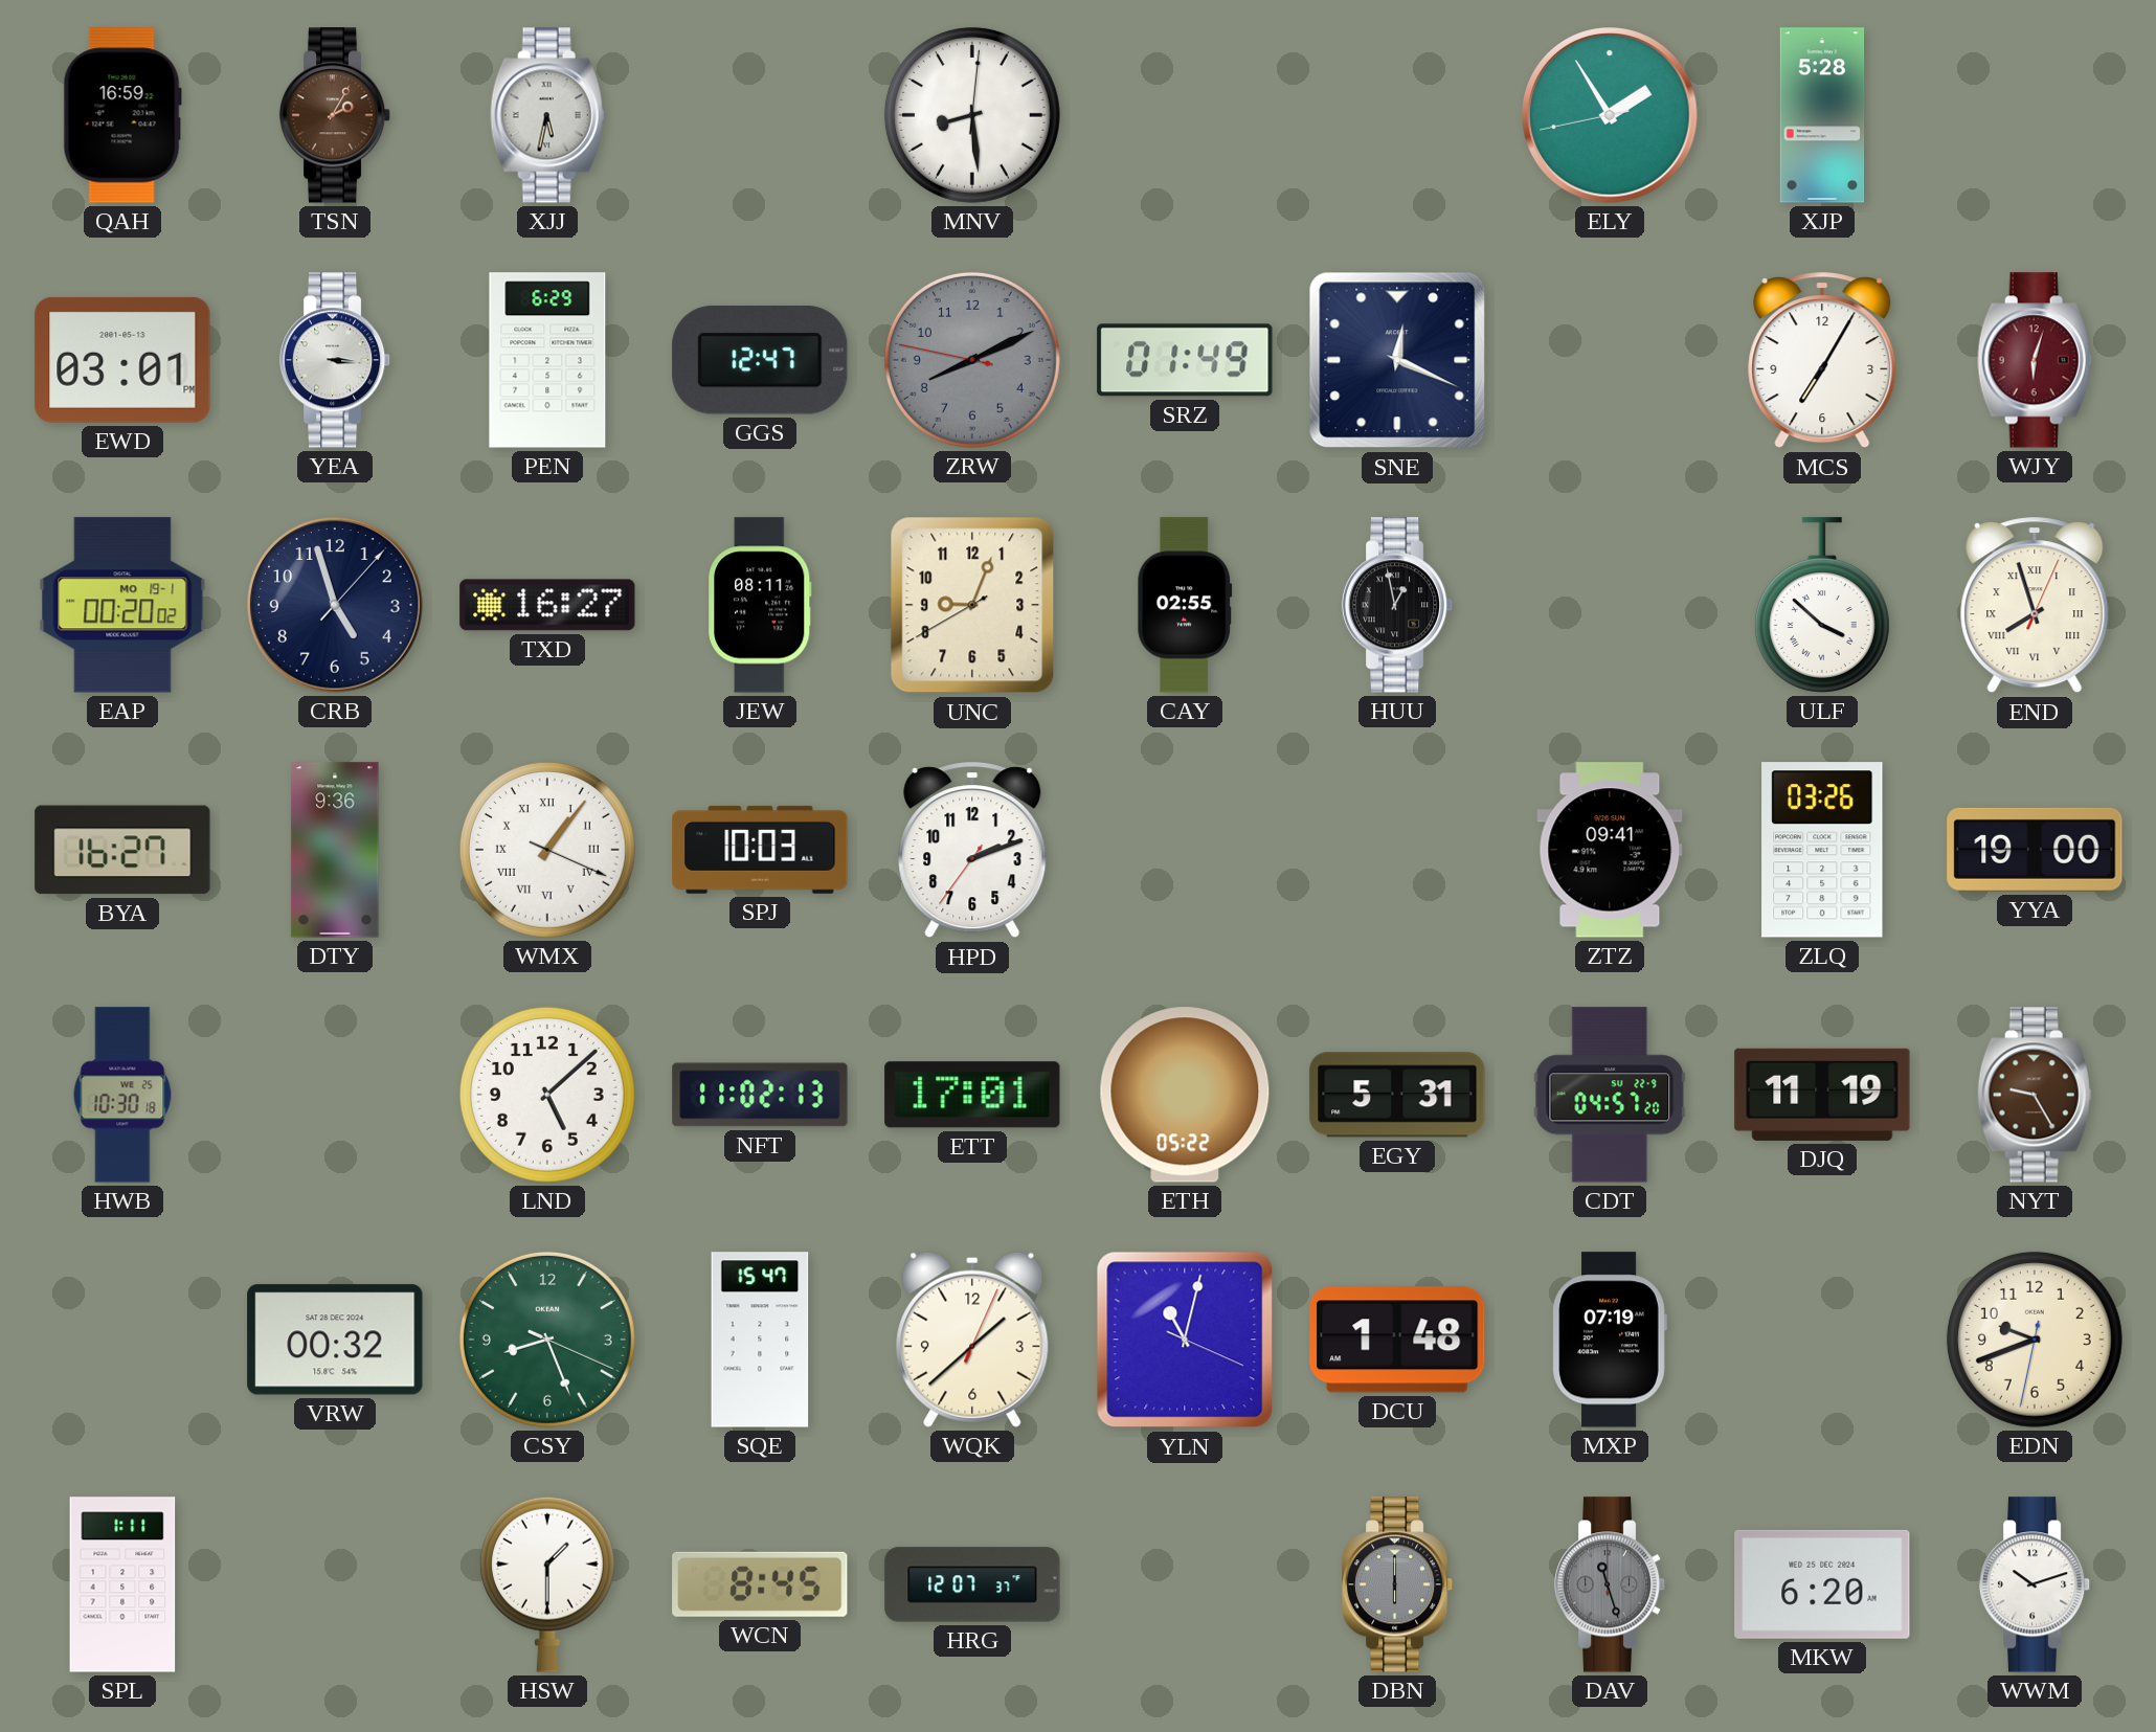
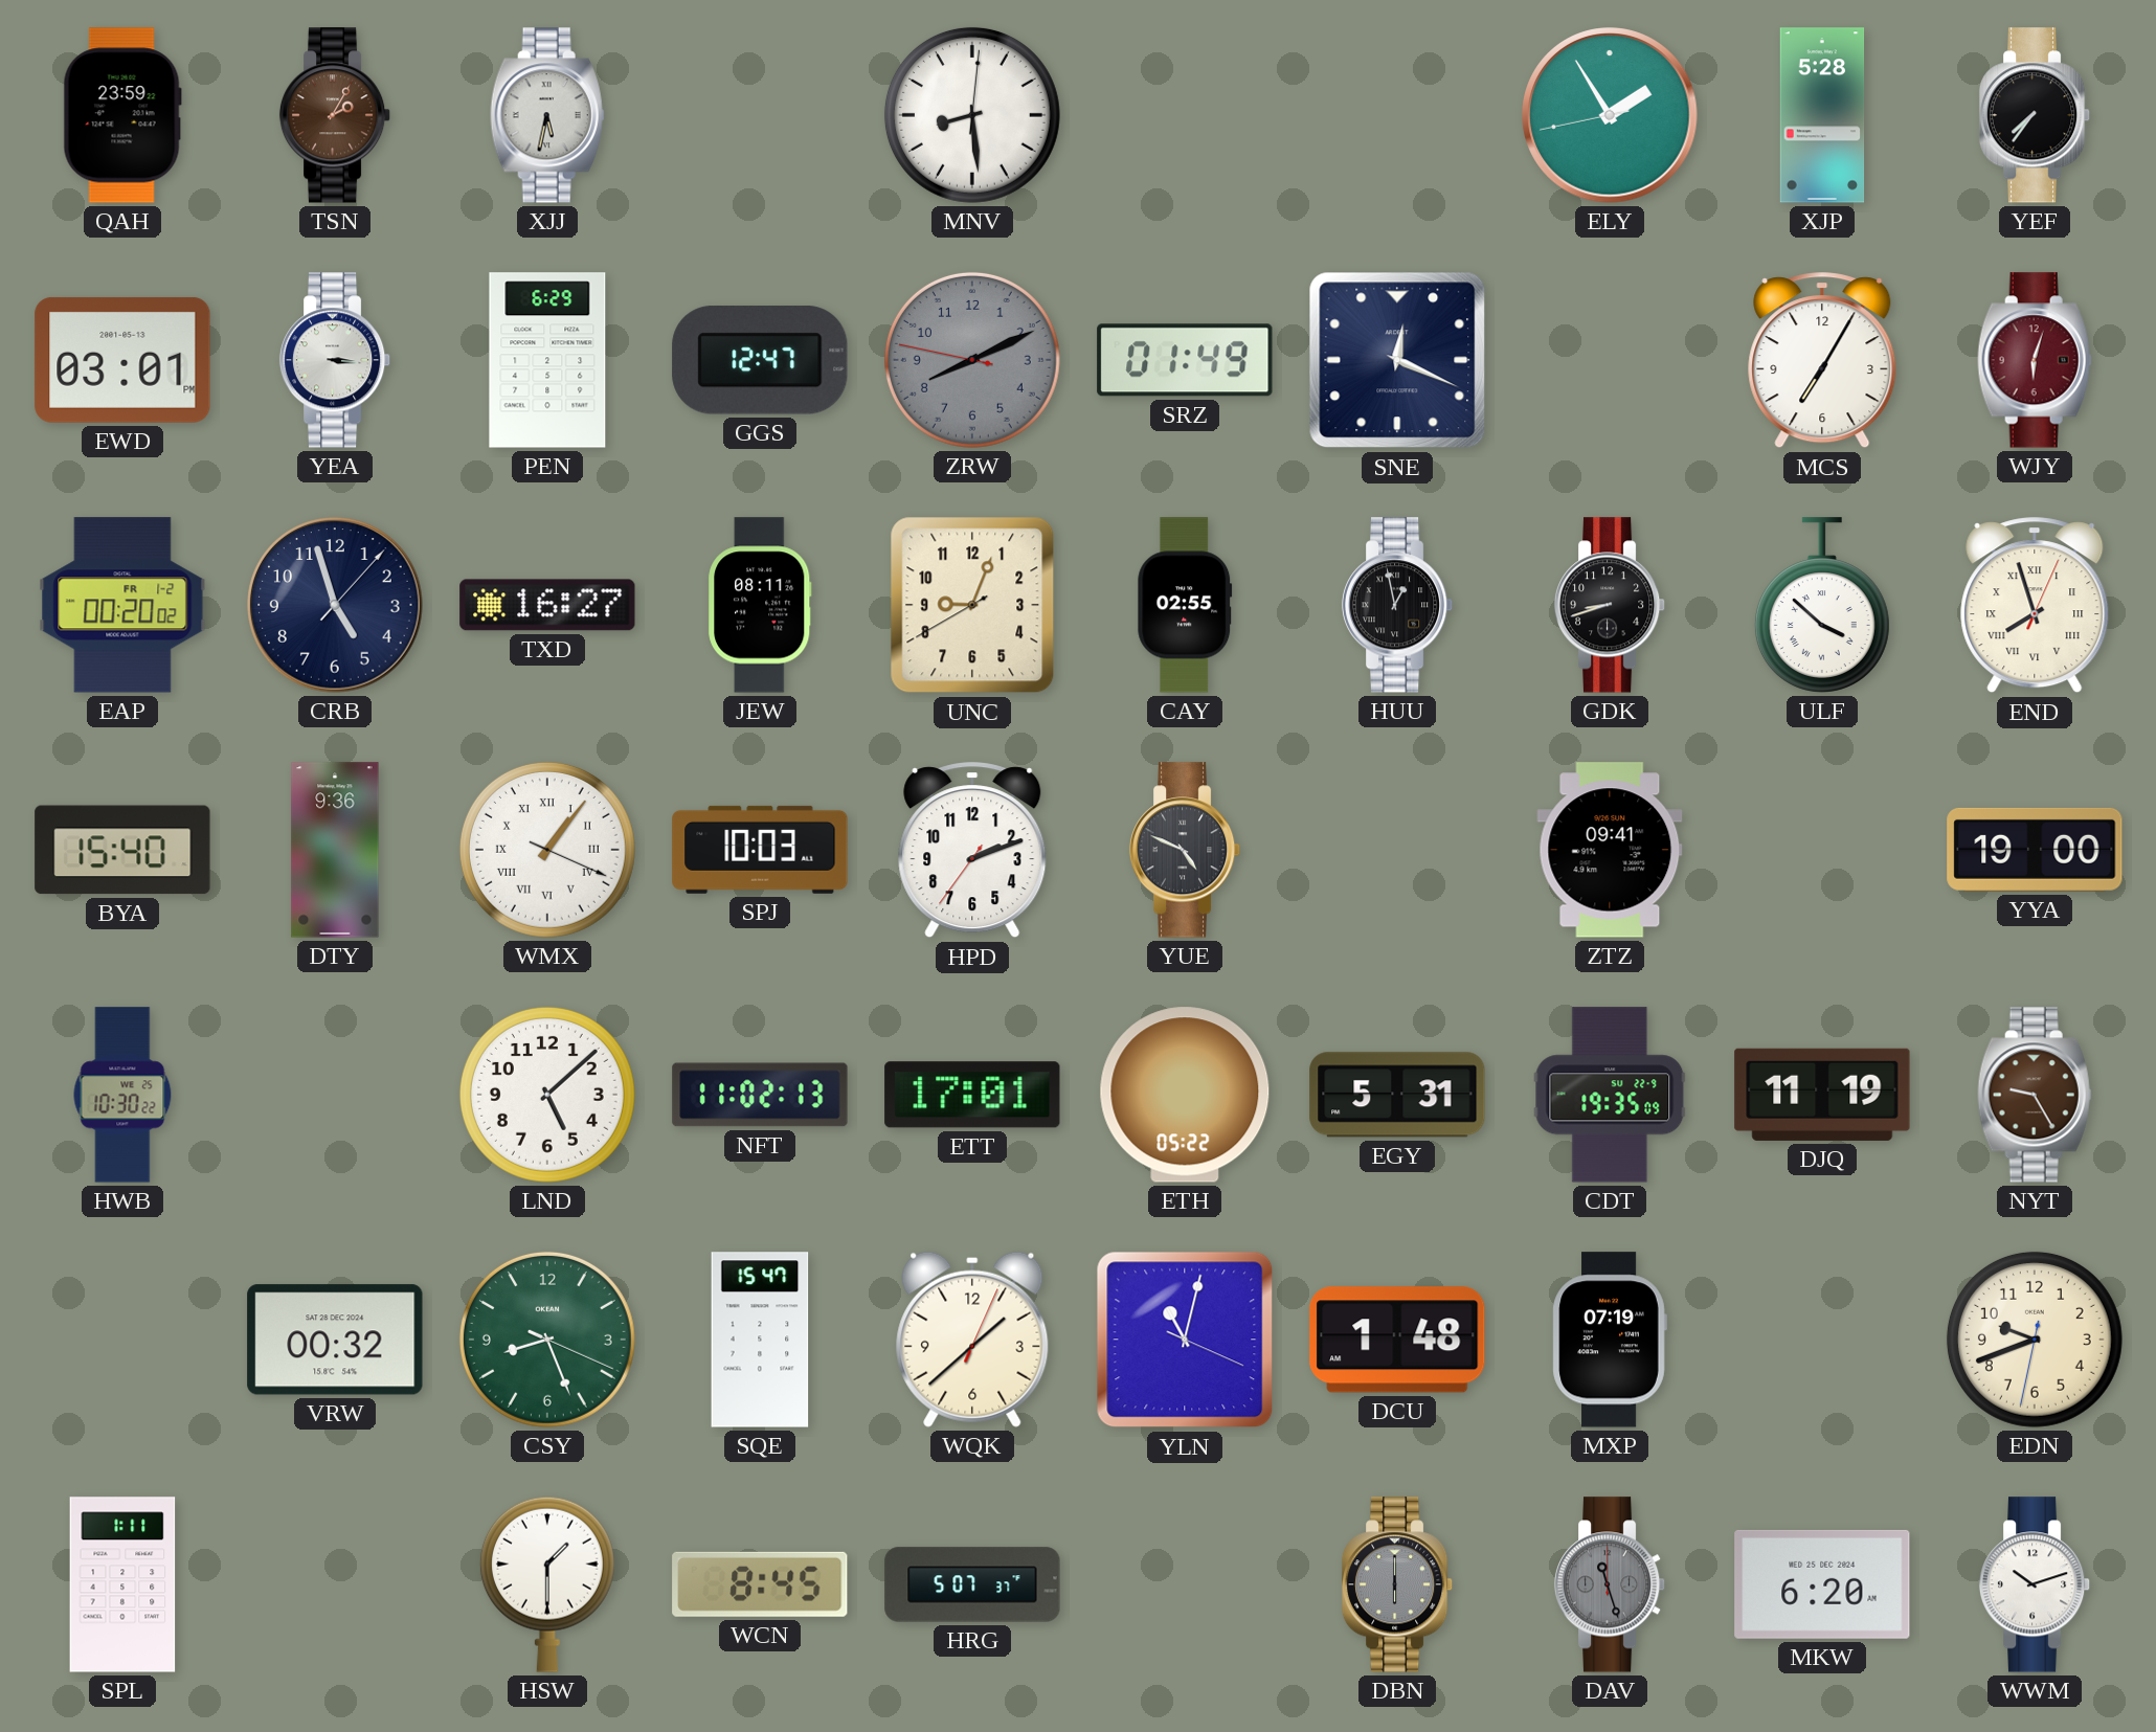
QAH: 16:59 -> 23:59
YEF: none -> 7:36
EAP date: MO 19-1 -> FR 1-2
GDK: none -> 8:42
BYA: 16:27 -> 15:40
YUE: none -> 4:49
ZLQ: 03:26 -> none
HWB: 10:30:18 -> 10:30:22
CDT: 04:57 -> 19:35
HRG: 12:07 -> 5:07
